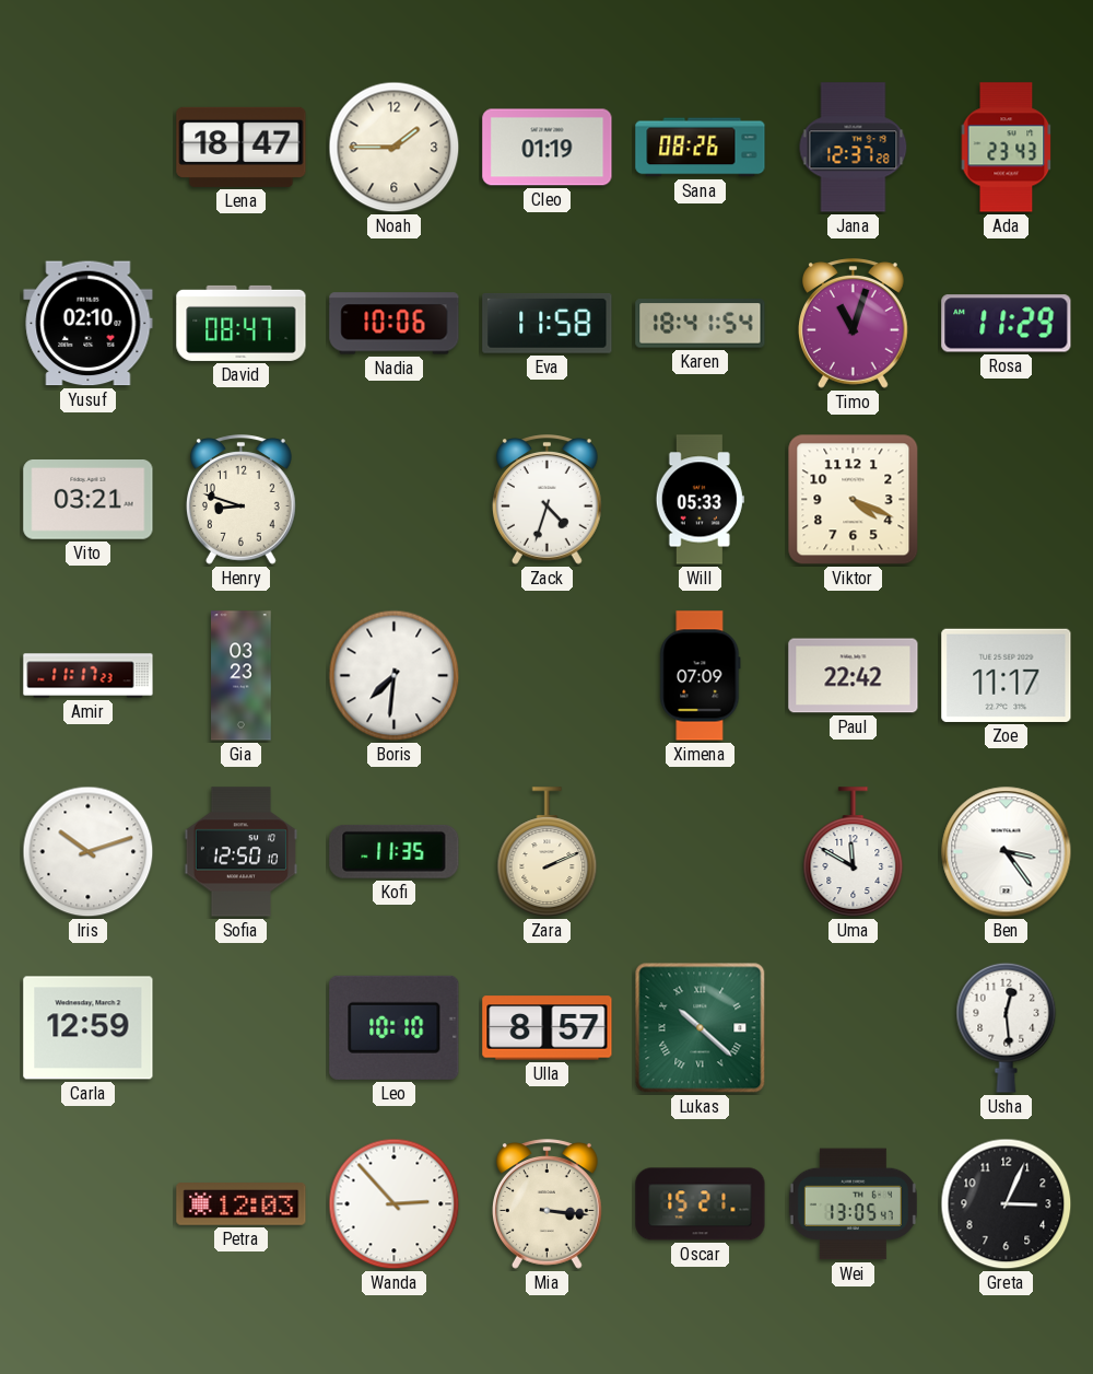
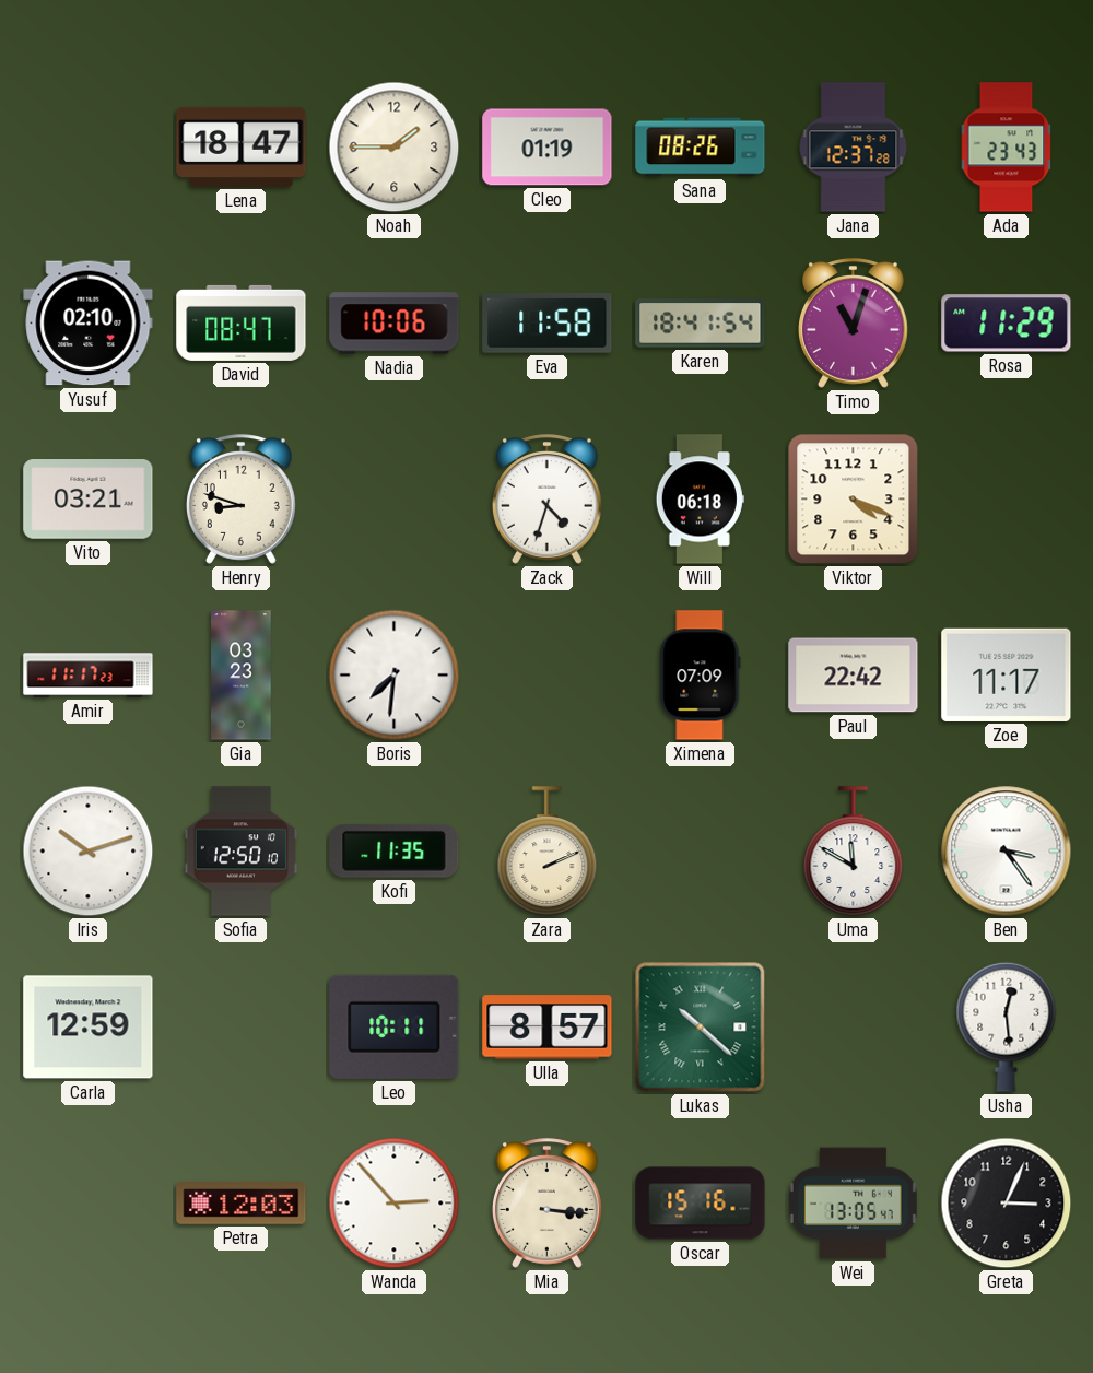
Will: 05:33 -> 06:18
Leo: 10:10 -> 10:11
Oscar: 15:21 -> 15:16
